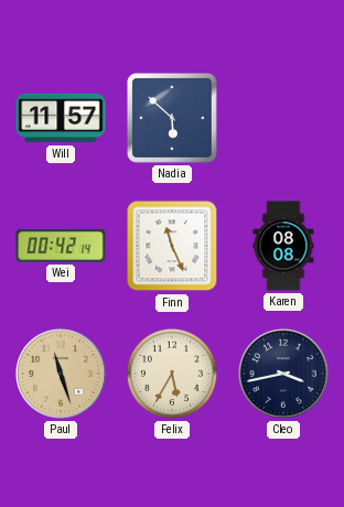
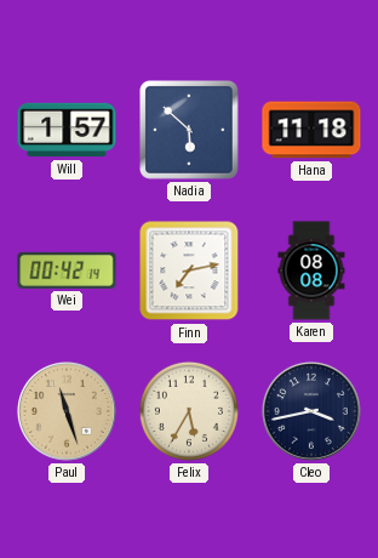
Will: 11:57 -> 1:57
Hana: none -> 11:18
Finn: 11:26 -> 7:13
